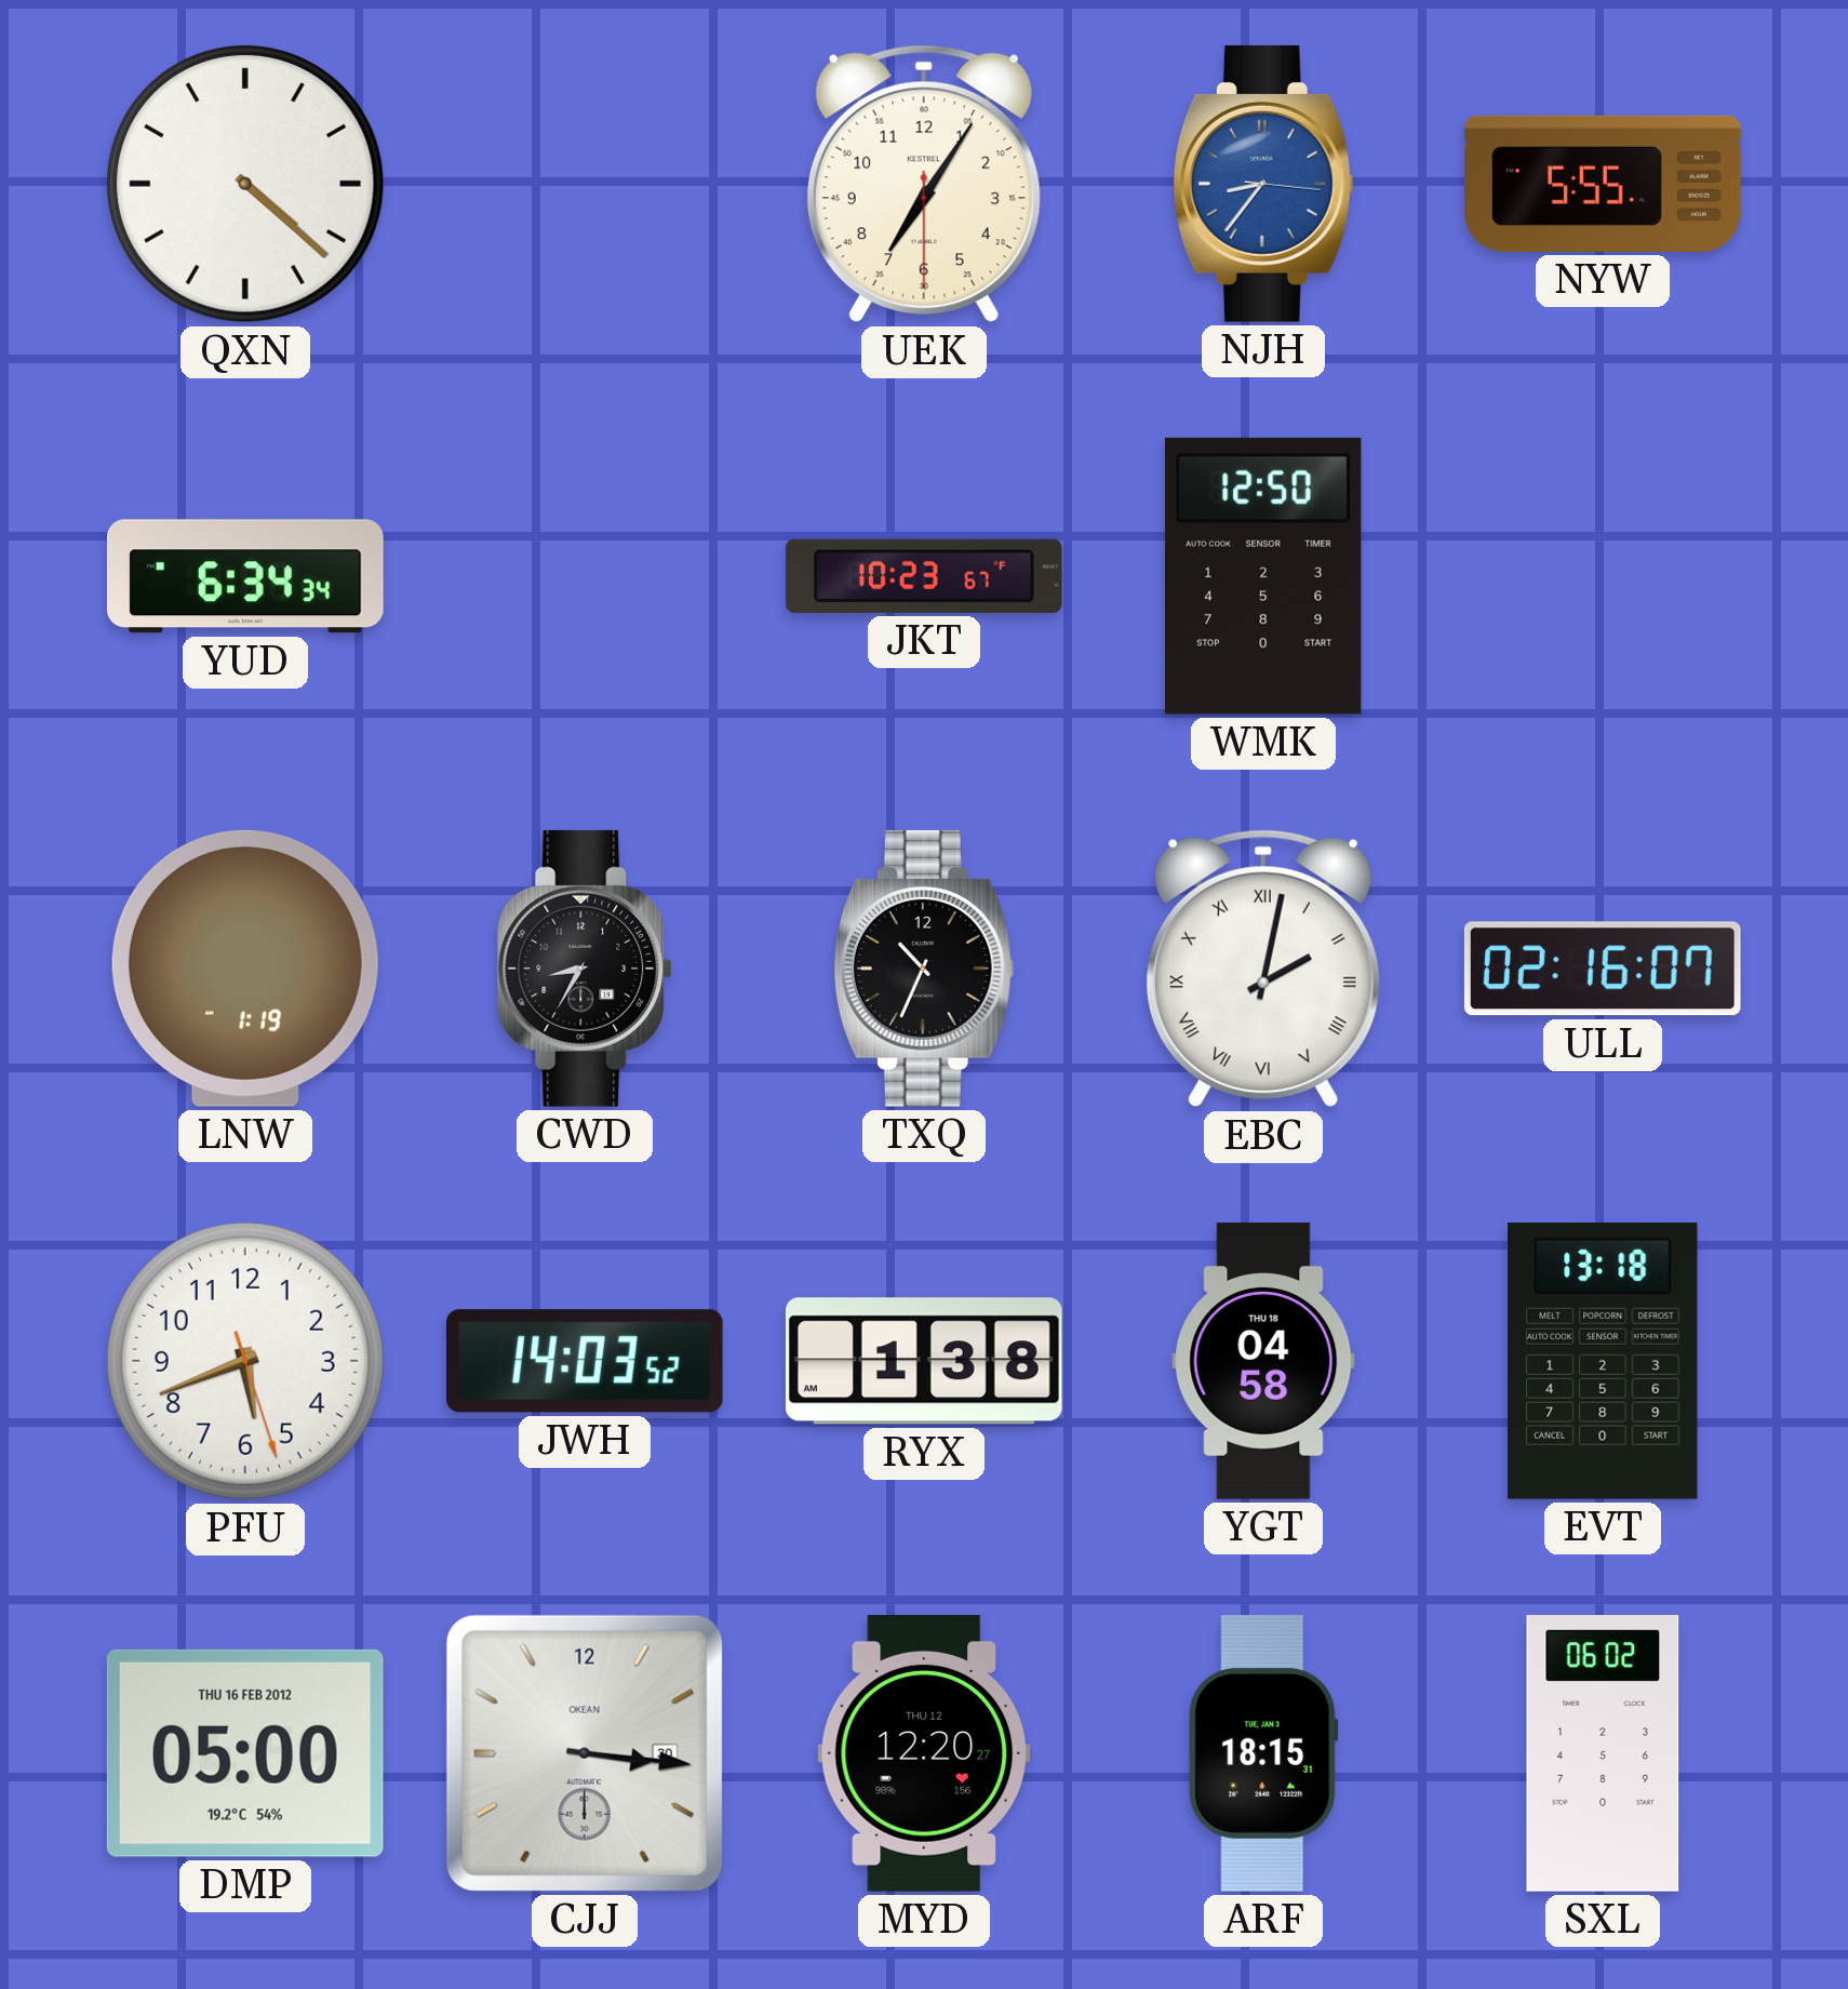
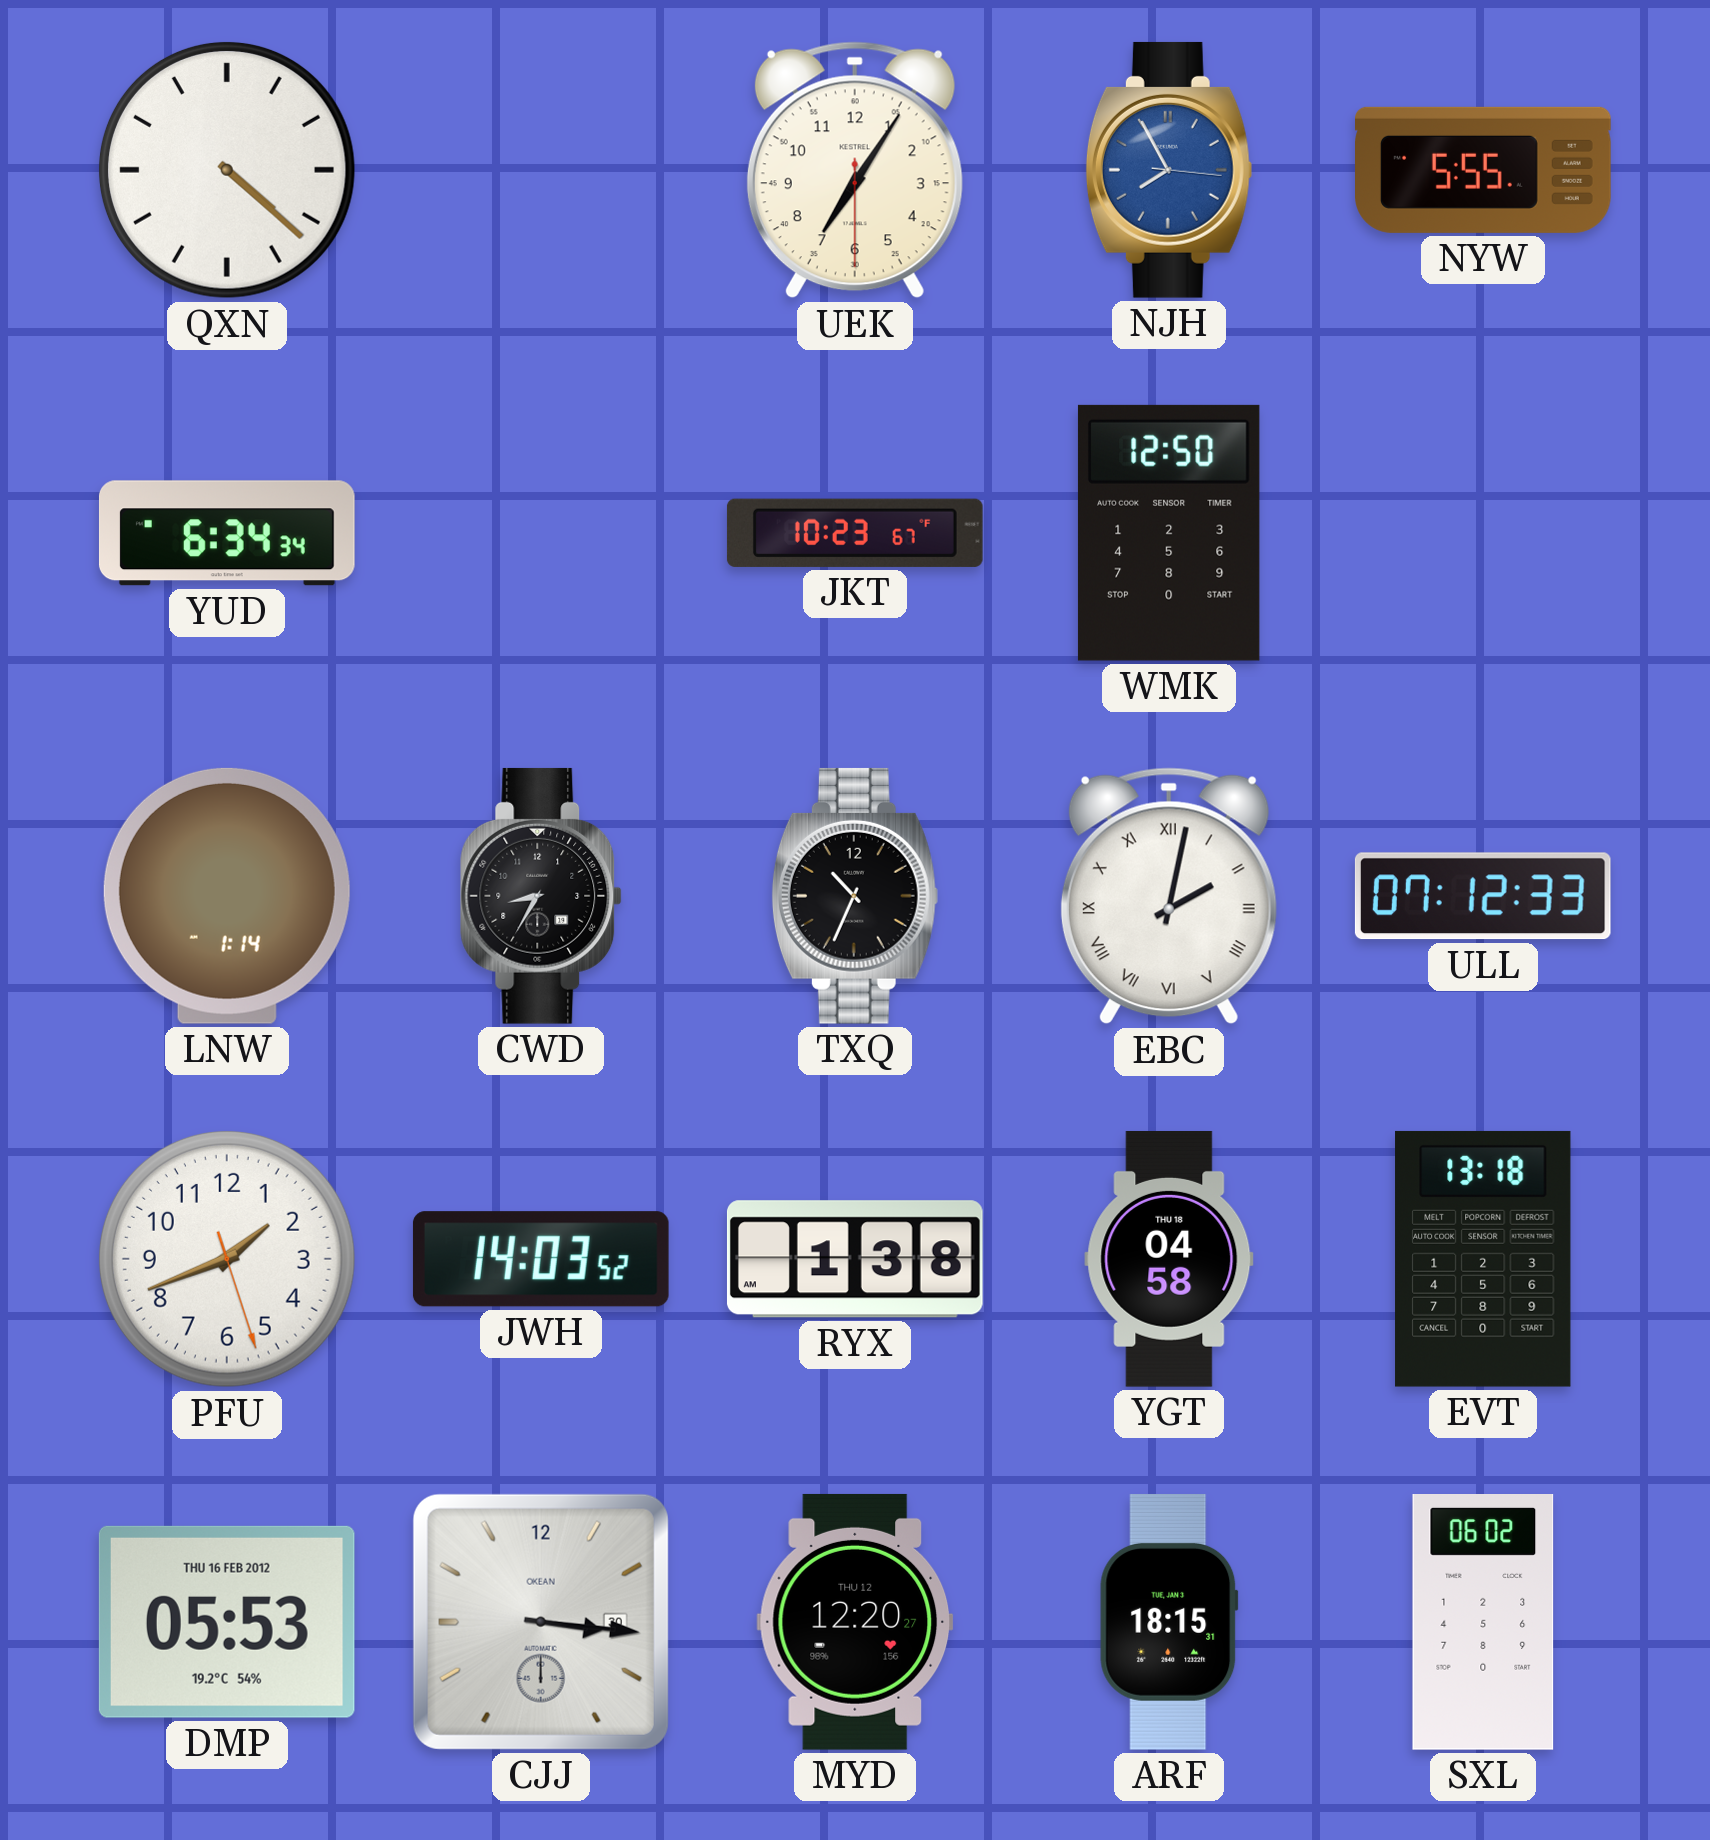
NJH: 8:36 -> 7:55
LNW: 1:19 -> 1:14
ULL: 02:16 -> 07:12
PFU: 5:41 -> 1:41
DMP: 05:00 -> 05:53
